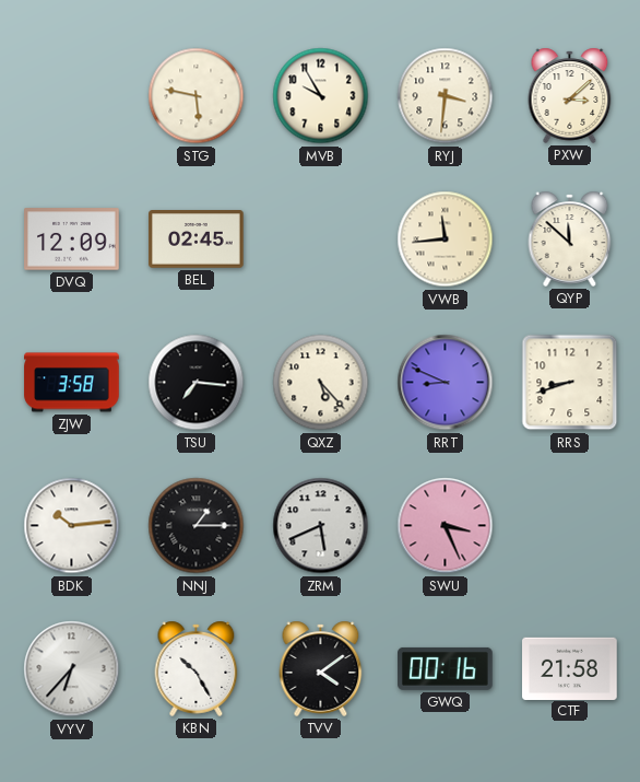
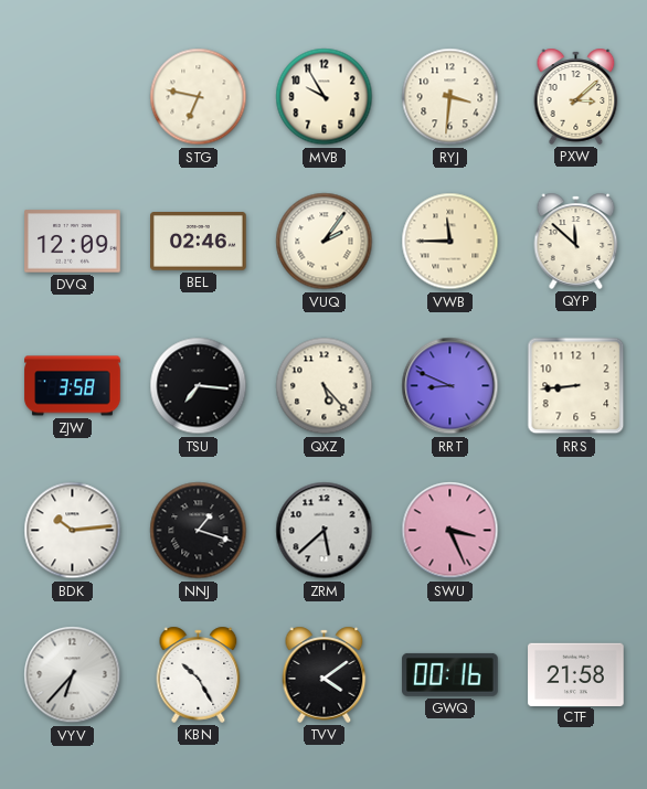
STG: 5:47 -> 6:47
BEL: 02:45 -> 02:46
VUQ: none -> 2:06
VWB: 11:44 -> 11:45
RRS: 8:42 -> 8:44
NNJ: 1:15 -> 1:18
ZRM: 5:41 -> 5:38
